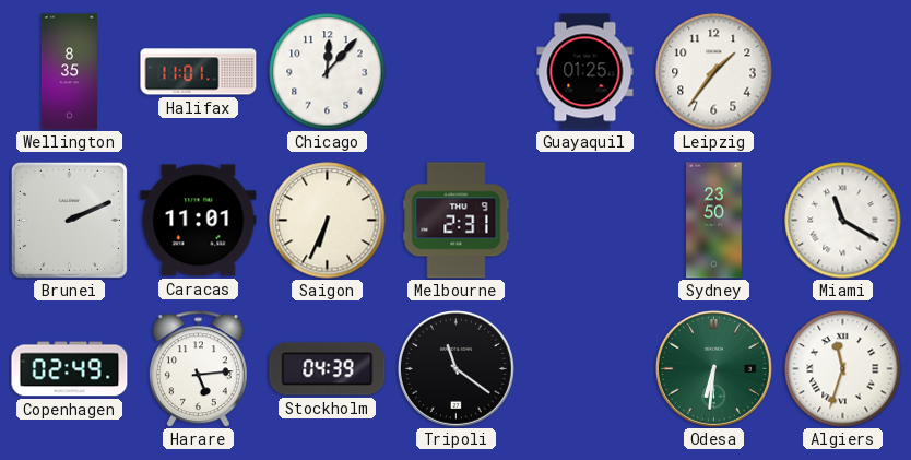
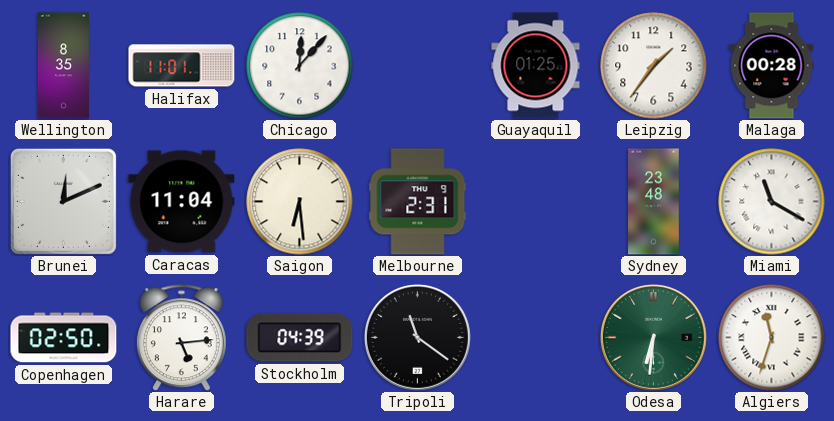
Malaga: none -> 00:28
Brunei: 2:11 -> 12:11
Caracas: 11:01 -> 11:04
Saigon: 6:34 -> 6:29
Sydney: 23:50 -> 23:48
Copenhagen: 02:49 -> 02:50
